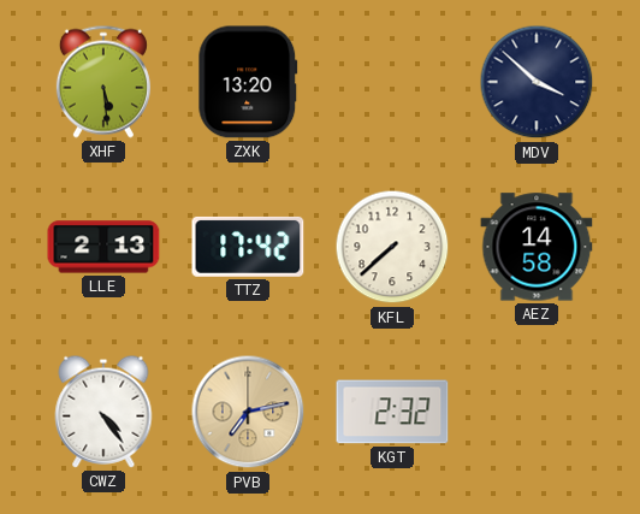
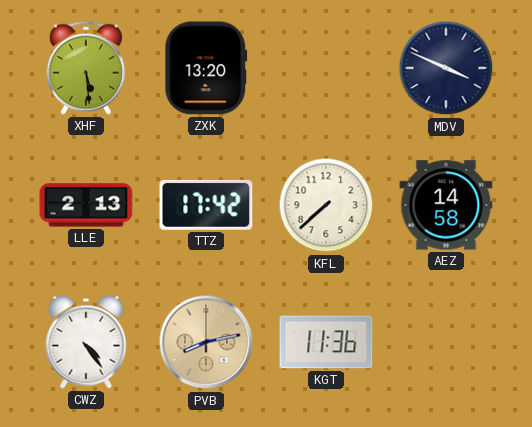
MDV: 3:52 -> 3:49
PVB: 7:13 -> 8:13
KGT: 2:32 -> 11:36
